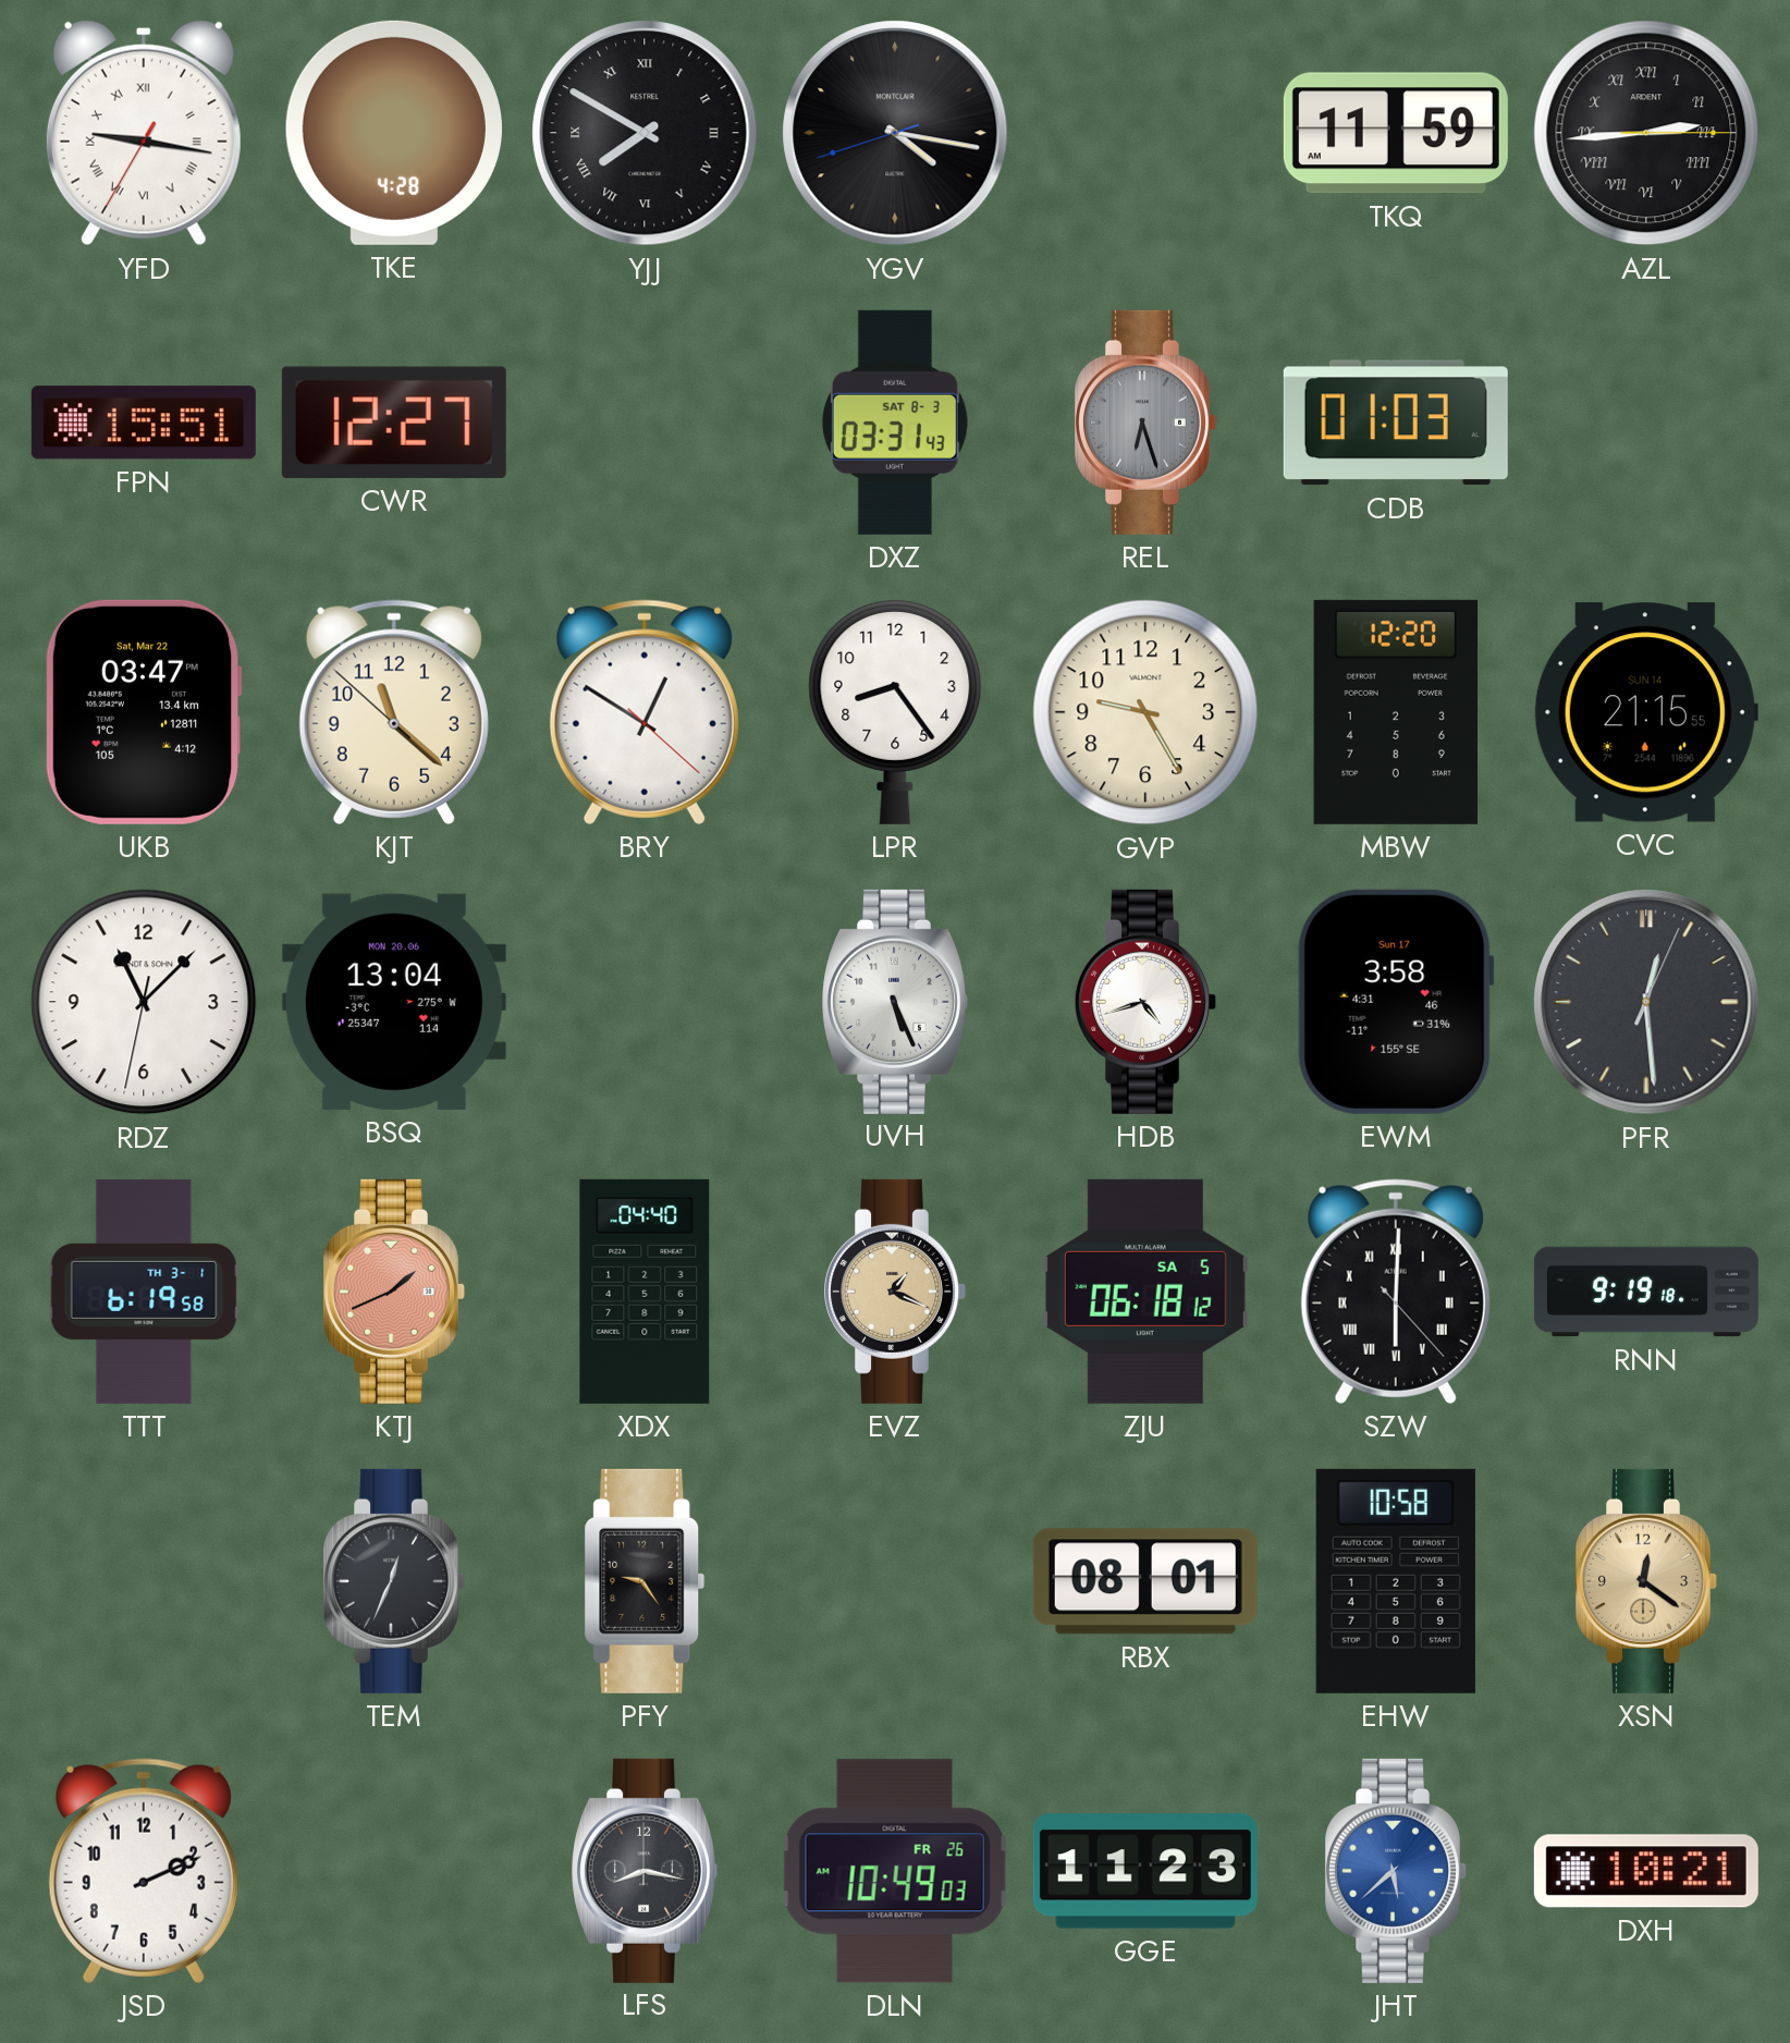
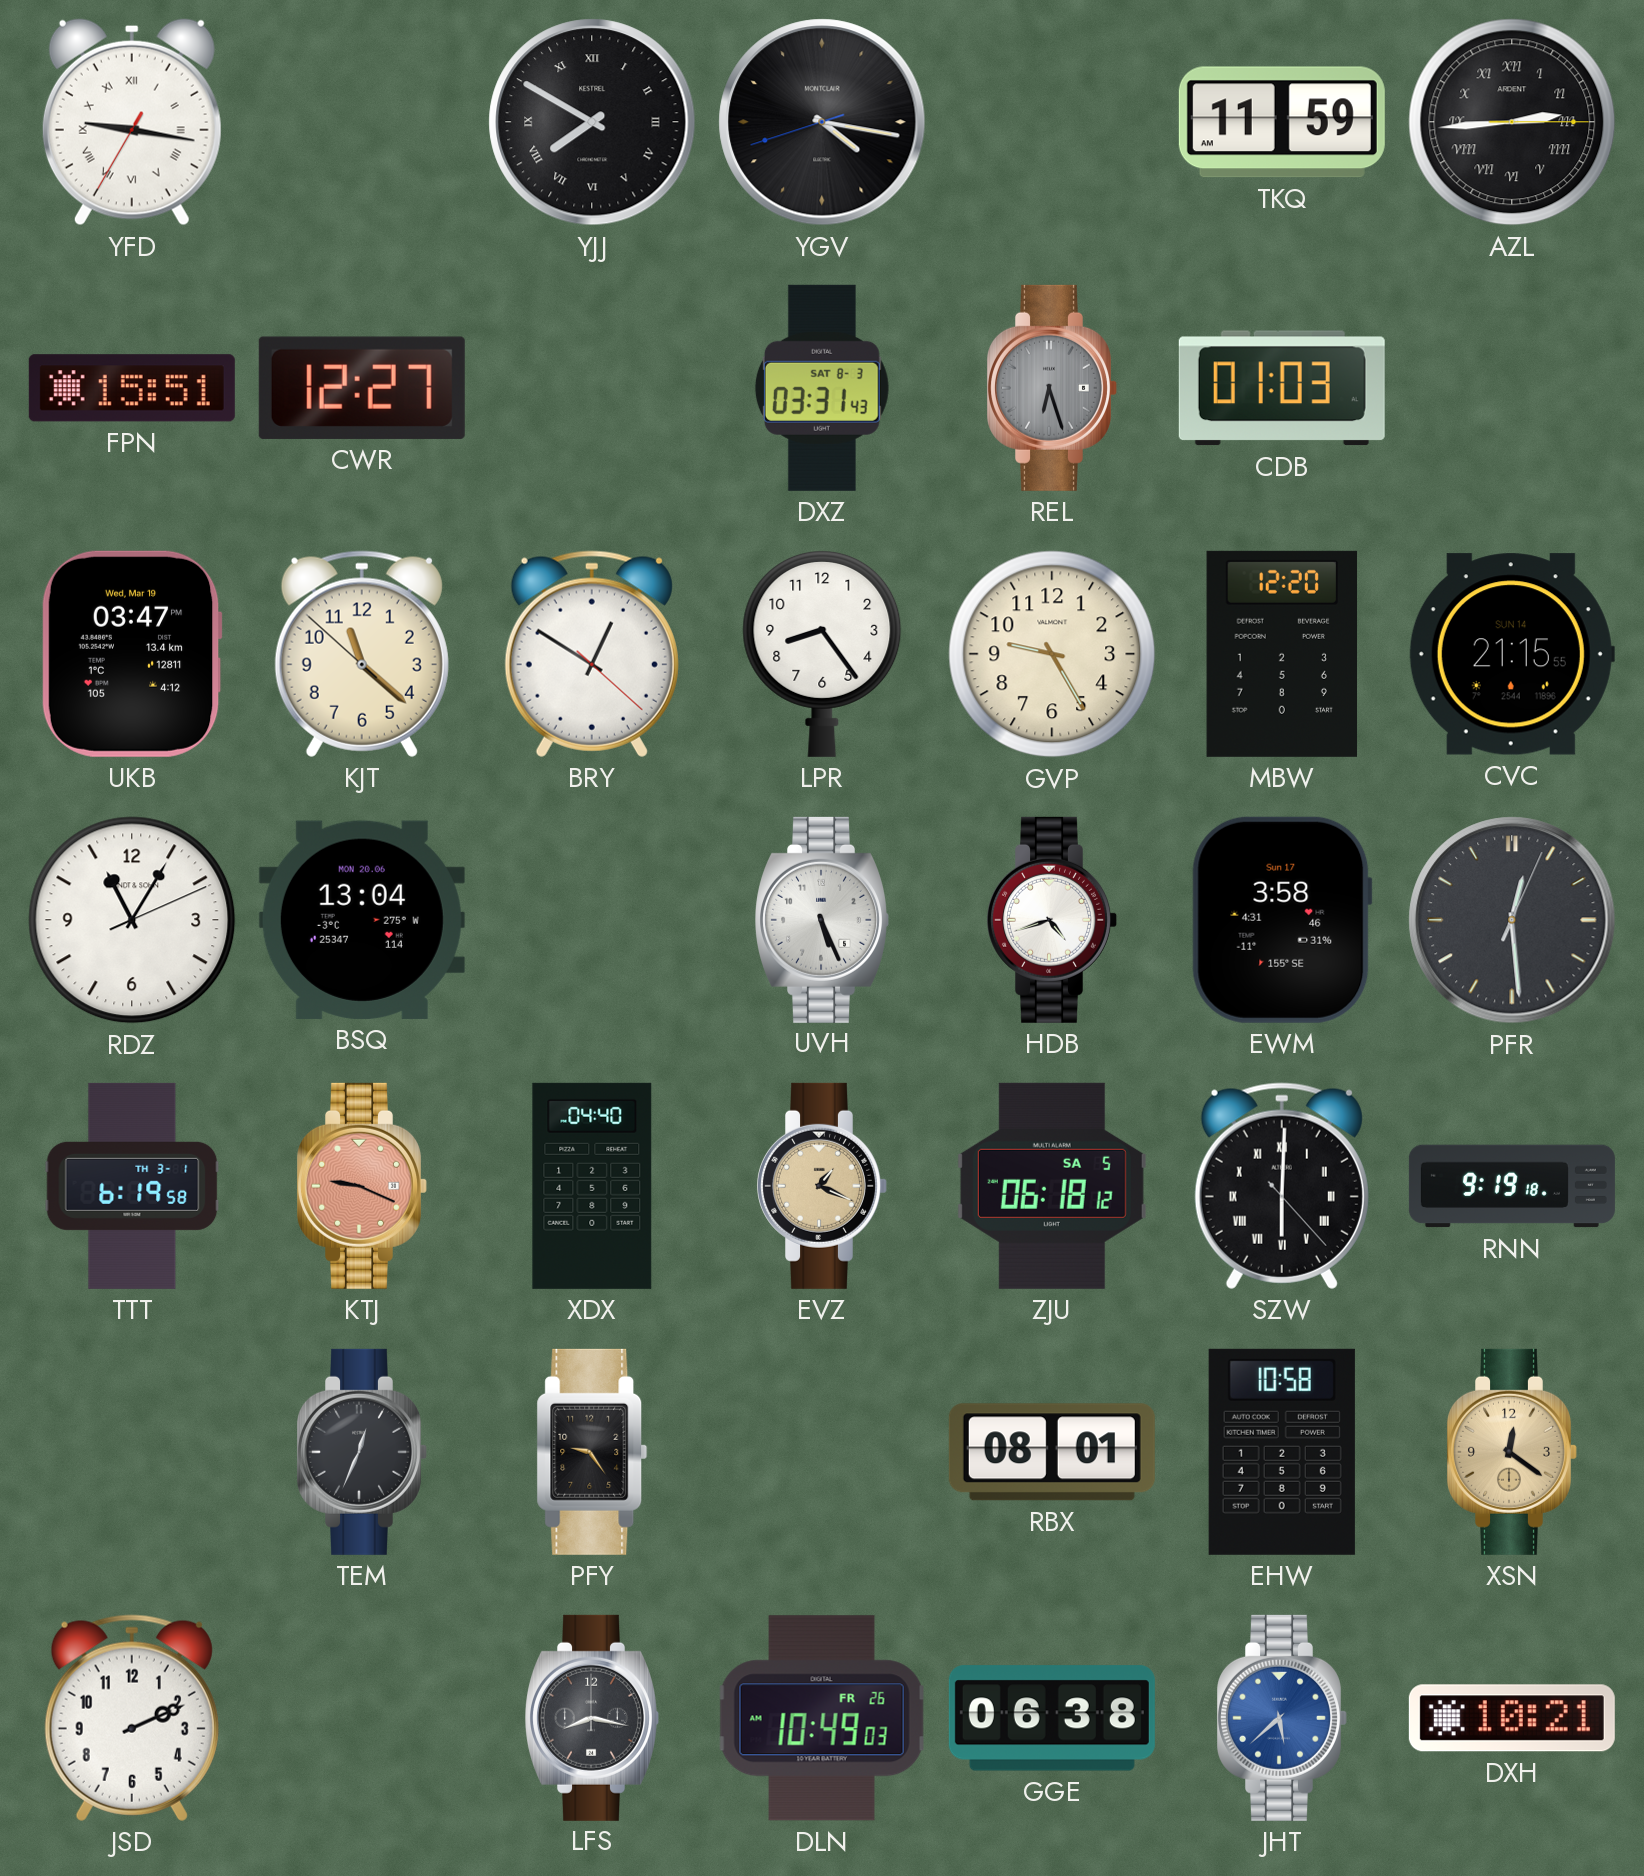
TKE: 4:28 -> none
UKB date: Sat, Mar 22 -> Wed, Mar 19
RDZ: 11:07 -> 11:05
KTJ: 1:41 -> 9:19
GGE: 11:23 -> 06:38
